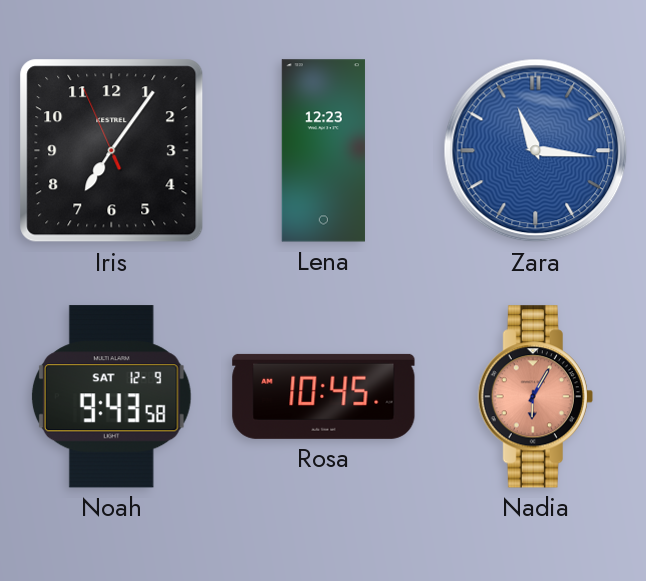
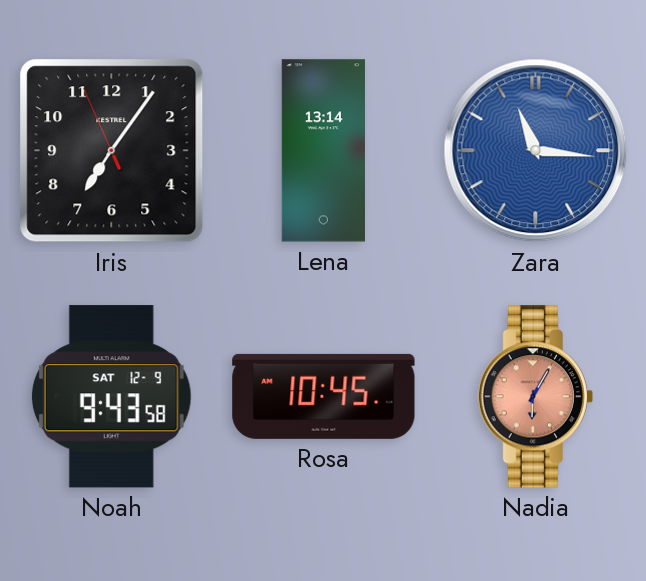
Lena: 12:23 -> 13:14
